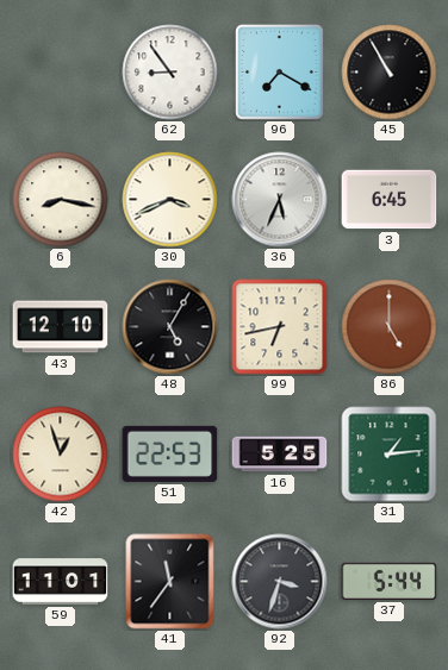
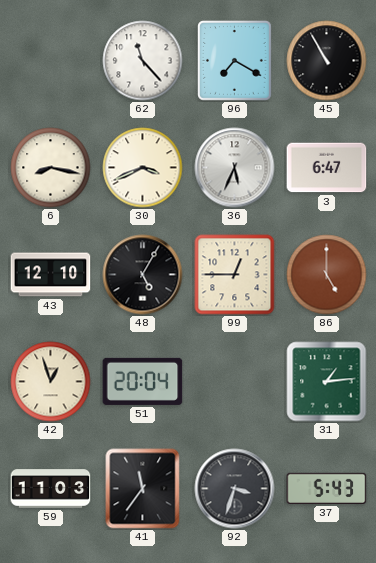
62: 8:54 -> 11:23
3: 6:45 -> 6:47
99: 6:43 -> 12:45
51: 22:53 -> 20:04
16: 5:25 -> none
59: 11:01 -> 11:03
37: 5:44 -> 5:43
